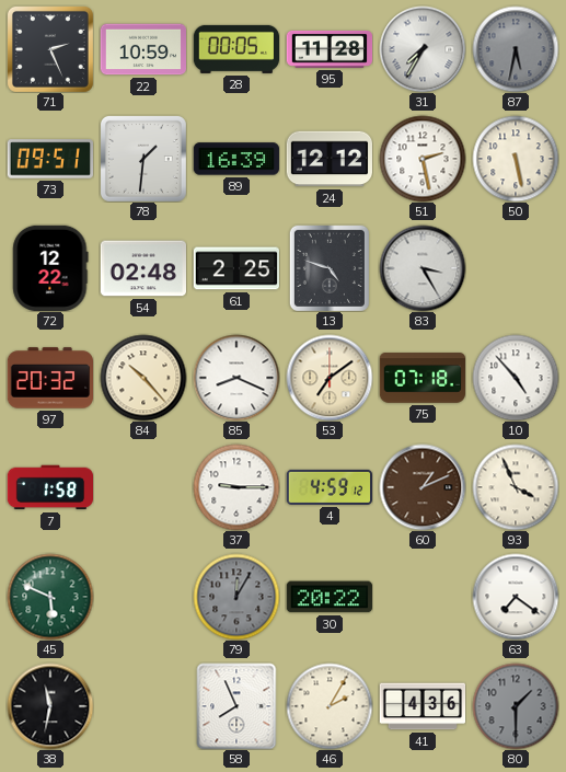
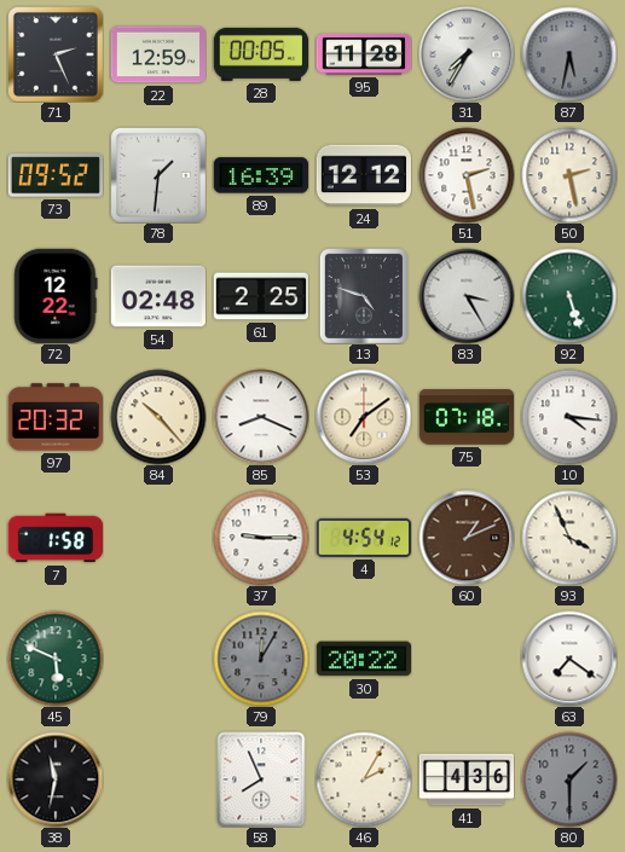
22: 10:59 -> 12:59
73: 09:51 -> 09:52
50: 5:28 -> 2:28
92: none -> 5:27
10: 4:53 -> 4:16
4: 4:59 -> 4:54
